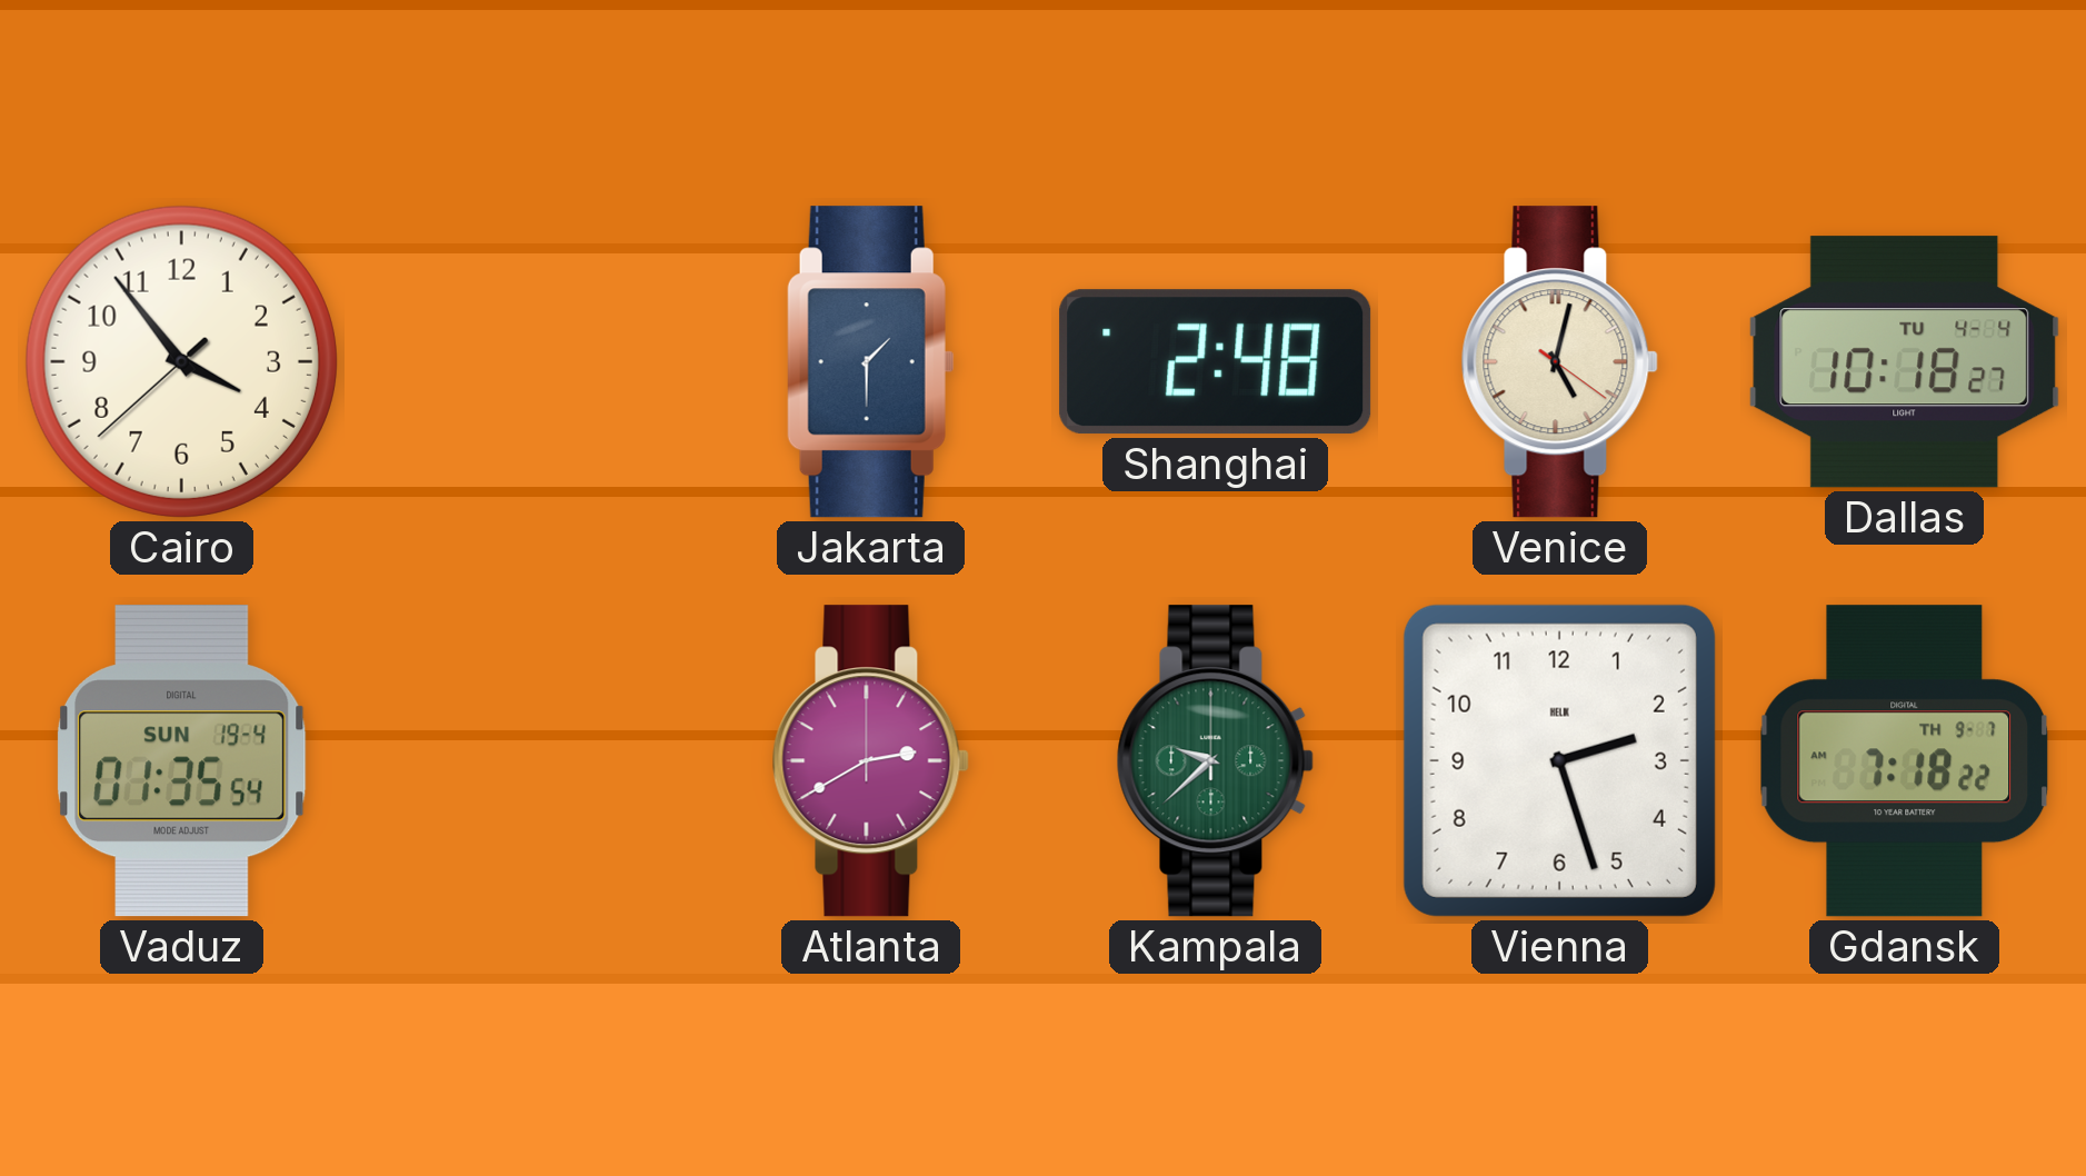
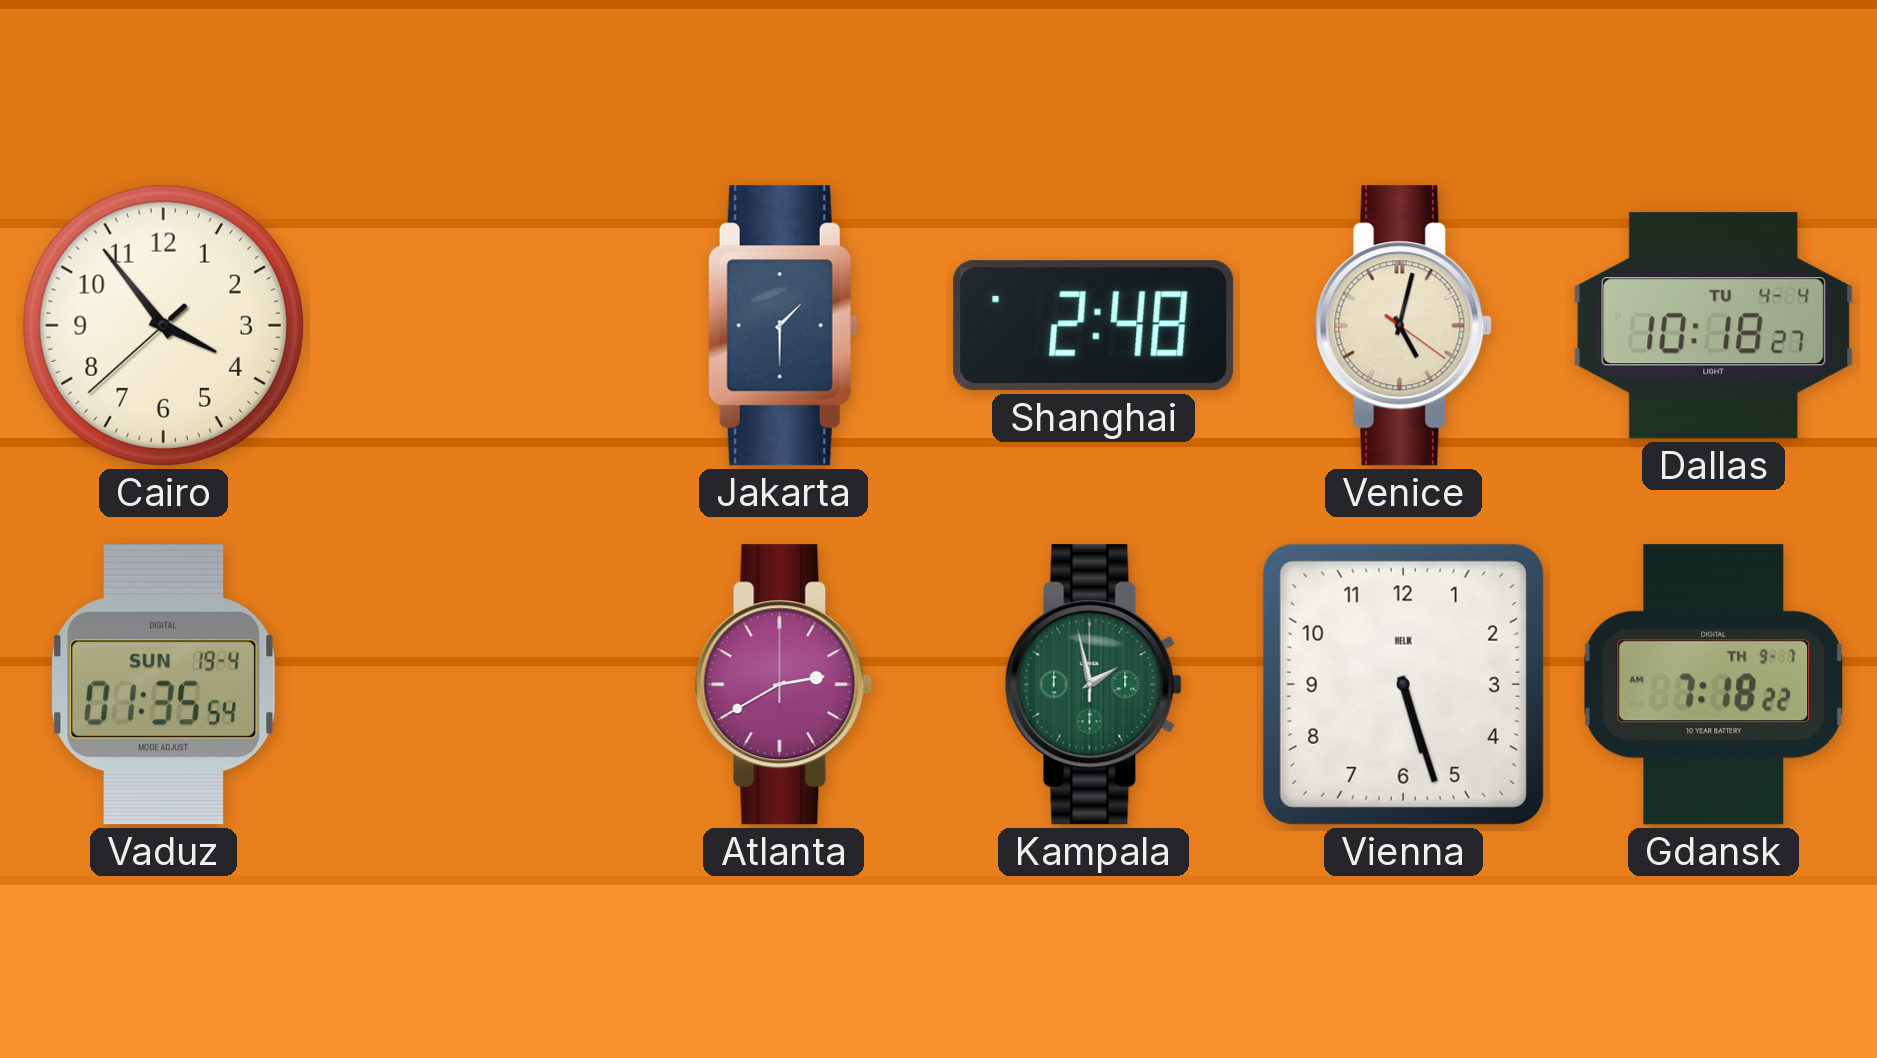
Kampala: 9:38 -> 1:58
Vienna: 2:27 -> 5:27
